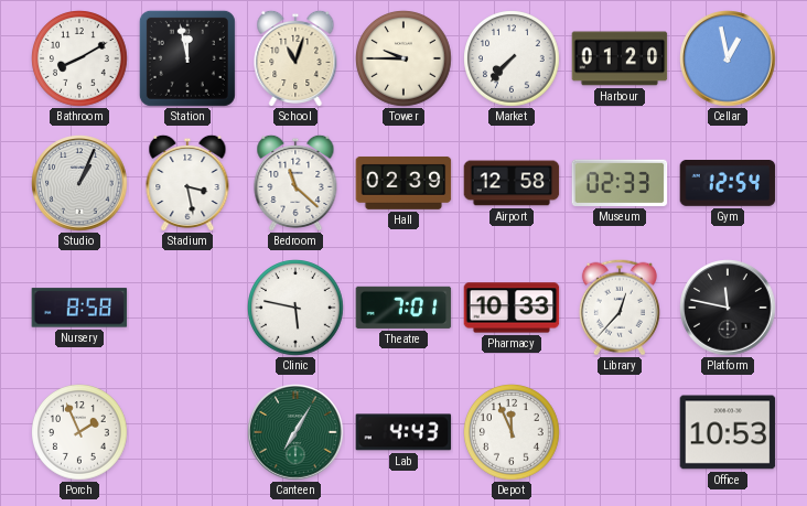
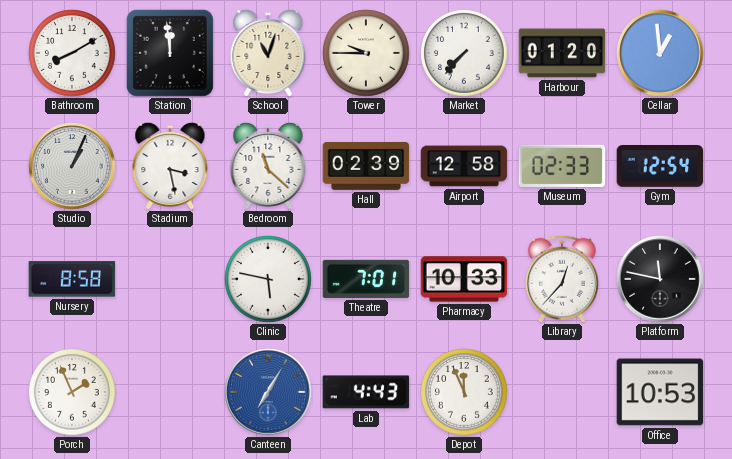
Station: 11:58 -> 11:59
Cellar: 12:58 -> 12:59
Canteen dial: green -> blue
